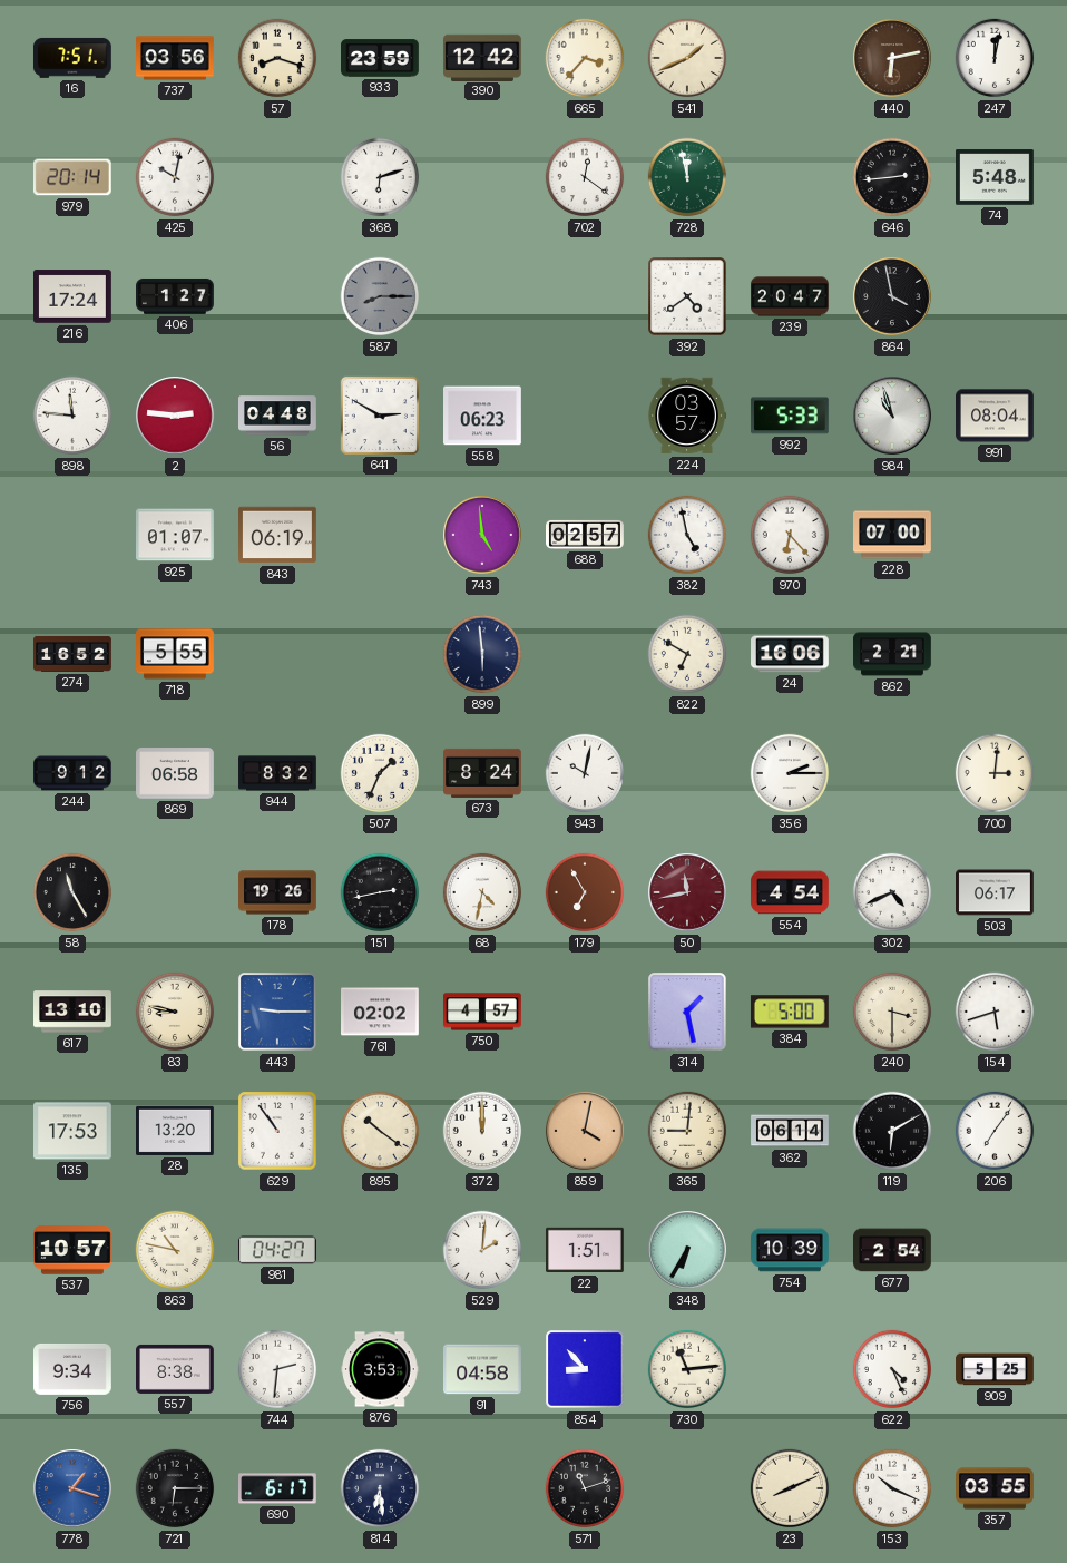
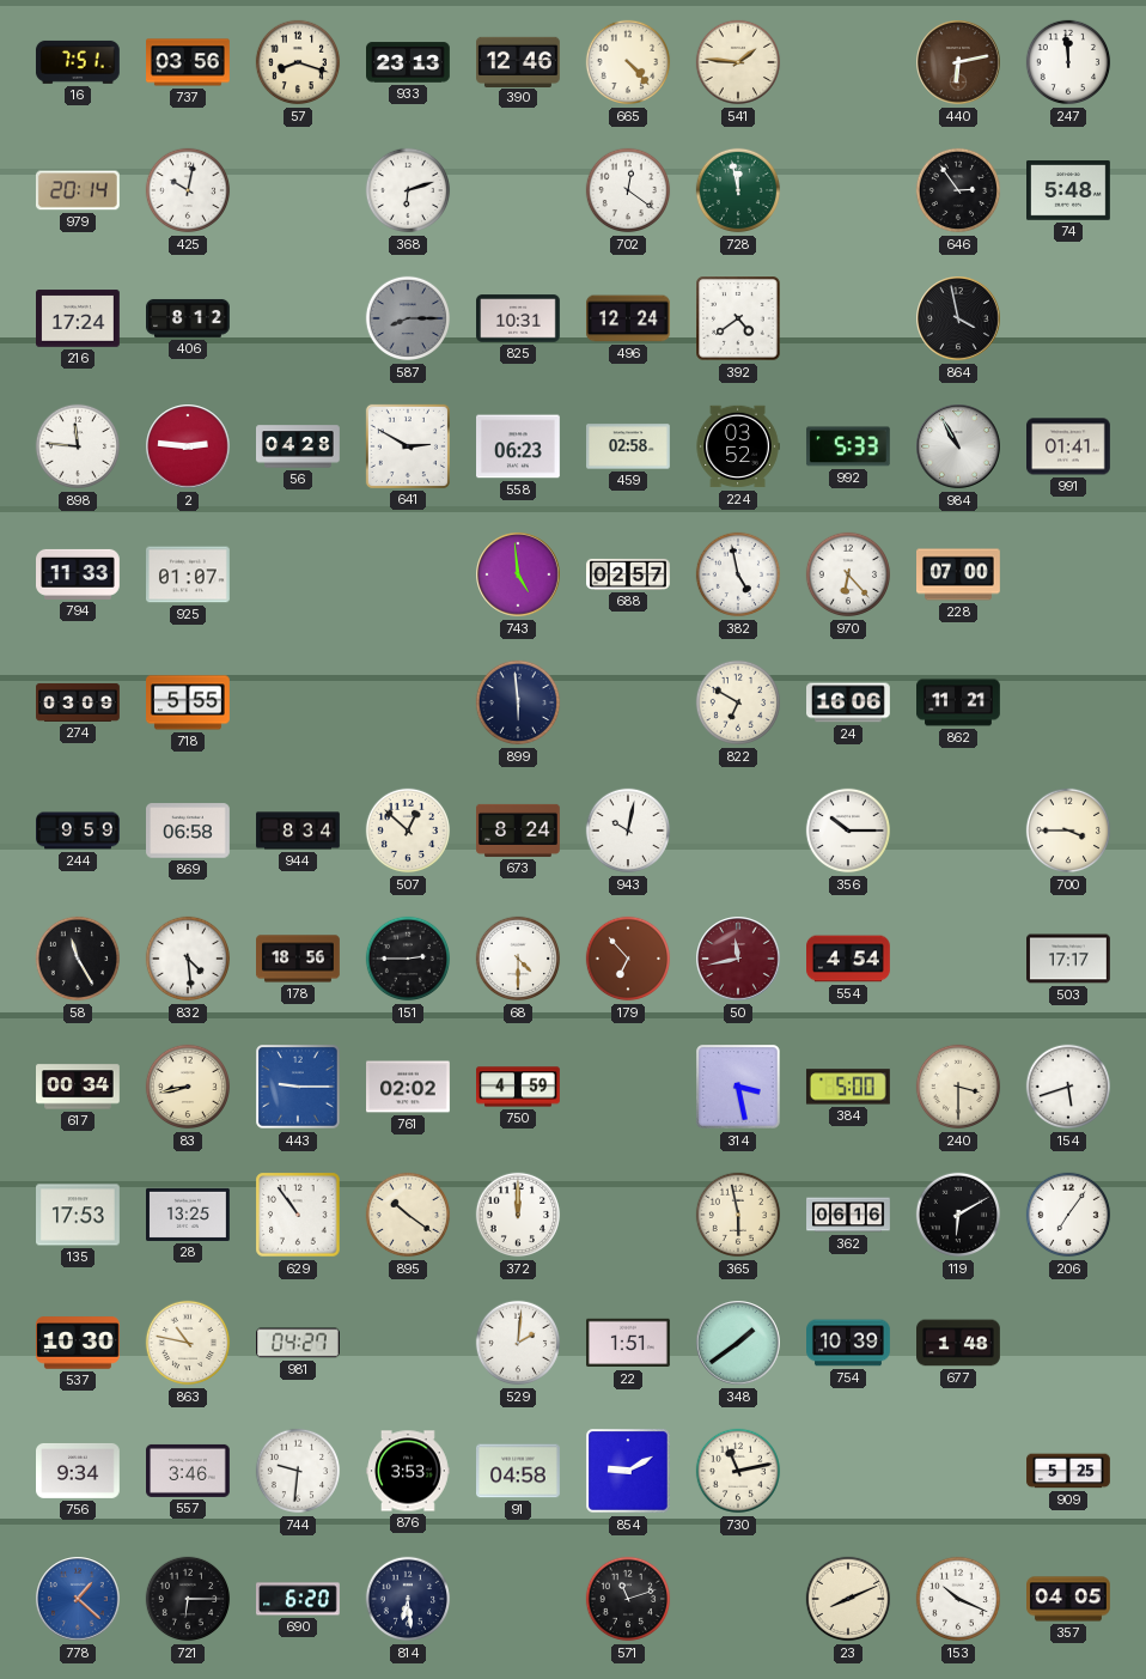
933: 23:59 -> 23:13
390: 12:42 -> 12:46
665: 3:37 -> 4:23
541: 1:41 -> 1:46
247: 12:02 -> 11:59
646: 2:44 -> 2:54
406: 1:27 -> 8:12
825: none -> 10:31
496: none -> 12:24
239: 20:47 -> none
56: 04:48 -> 04:28
459: none -> 02:58
224: 03:57 -> 03:52
984: 10:57 -> 10:55
991: 08:04 -> 01:41
794: none -> 11:33
843: 06:19 -> none
274: 16:52 -> 03:09
862: 2:21 -> 11:21
244: 9:12 -> 9:59
944: 8:32 -> 8:34
507: 1:34 -> 12:52
356: 2:15 -> 10:15
700: 3:01 -> 3:45
832: none -> 4:29
178: 19:26 -> 18:56
151: 2:43 -> 2:45
68: 4:32 -> 4:30
179: 6:55 -> 6:53
302: 4:41 -> none
503: 06:17 -> 17:17
617: 13:10 -> 00:34
83: 8:47 -> 8:43
750: 4:57 -> 4:59
314: 1:28 -> 3:28
28: 13:20 -> 13:25
859: 4:02 -> none
365: 9:01 -> 5:58
362: 06:14 -> 06:16
537: 10:57 -> 10:30
348: 6:35 -> 1:39
677: 2:54 -> 1:48
557: 8:38 -> 3:46
744: 2:31 -> 9:31
854: 8:53 -> 9:10
730: 11:14 -> 11:13
622: 4:26 -> none
778: 1:18 -> 1:22
690: 6:17 -> 6:20
357: 03:55 -> 04:05
